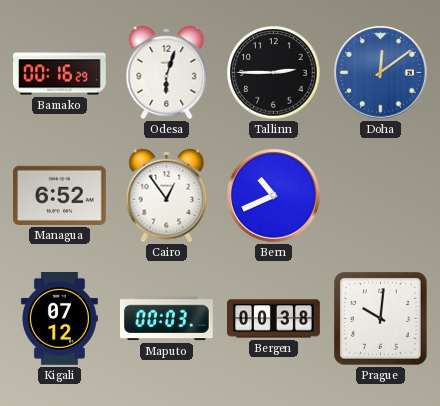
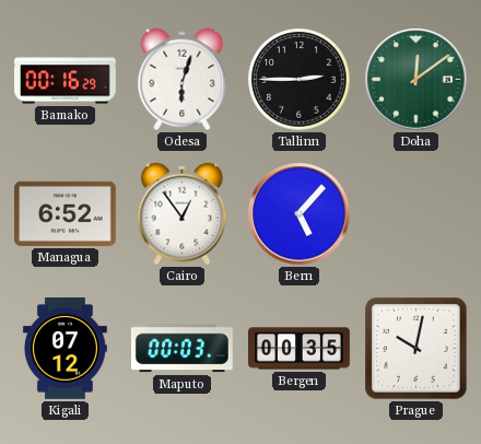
Doha dial: blue -> green
Bern: 10:41 -> 5:07
Bergen: 00:38 -> 00:35
Prague: 10:01 -> 10:02
